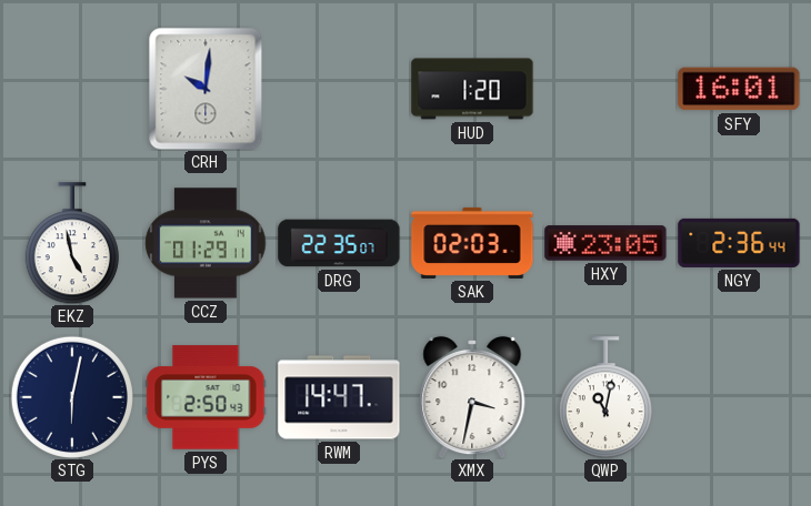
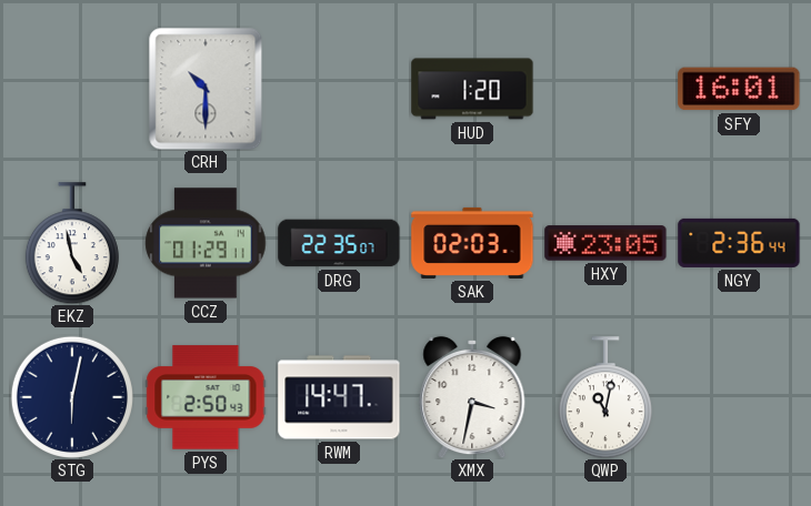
CRH: 10:01 -> 10:30
